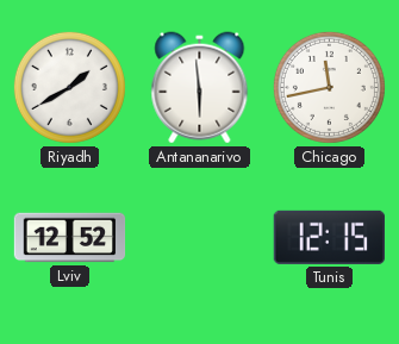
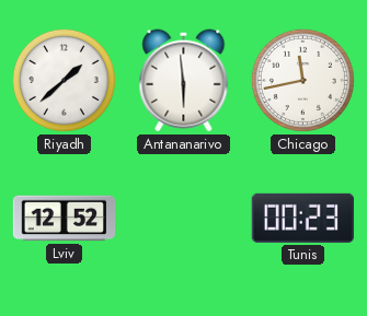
Riyadh: 1:40 -> 1:38
Tunis: 12:15 -> 00:23
